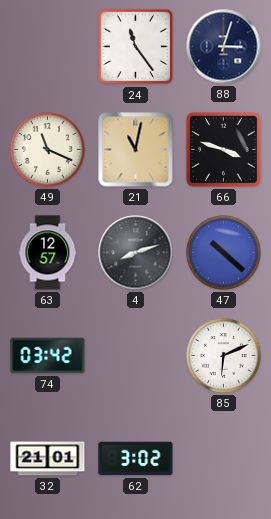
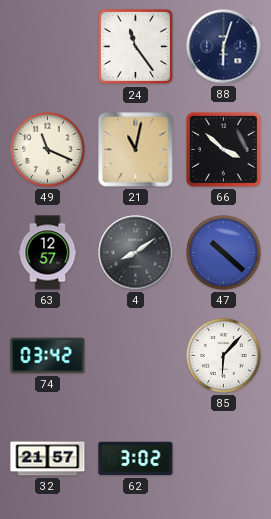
88: 3:03 -> 6:03
66: 3:48 -> 3:52
4: 8:12 -> 8:09
85: 6:11 -> 6:07
32: 21:01 -> 21:57
